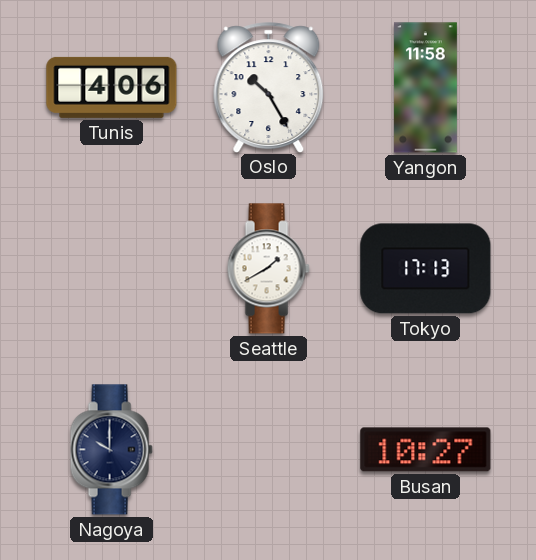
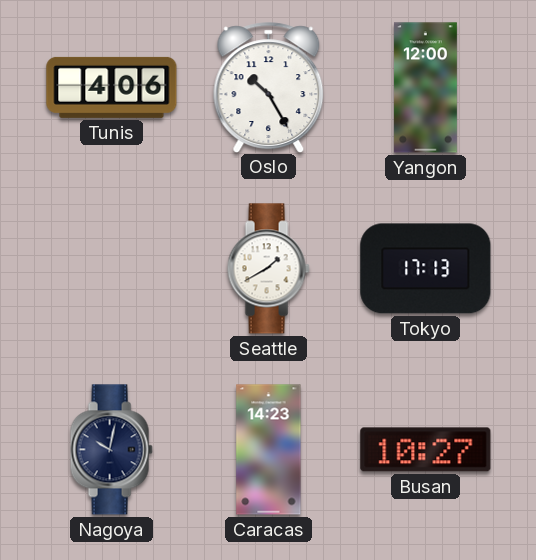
Yangon: 11:58 -> 12:00
Nagoya: 10:00 -> 10:02
Caracas: none -> 14:23
